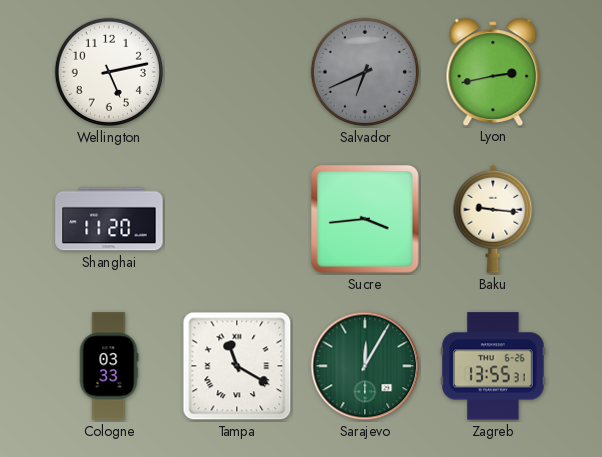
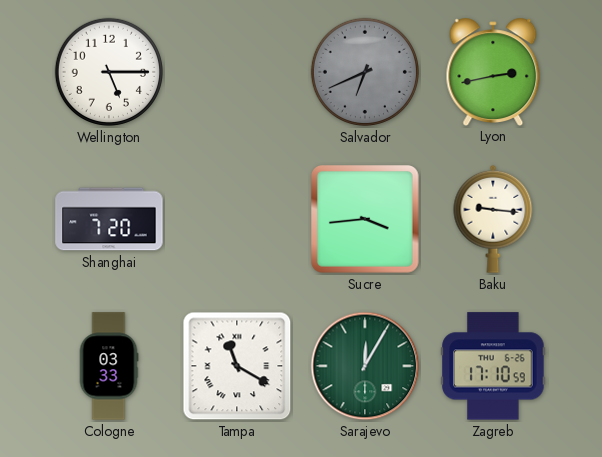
Wellington: 5:13 -> 5:15
Shanghai: 11:20 -> 7:20
Zagreb: 13:55 -> 17:10
